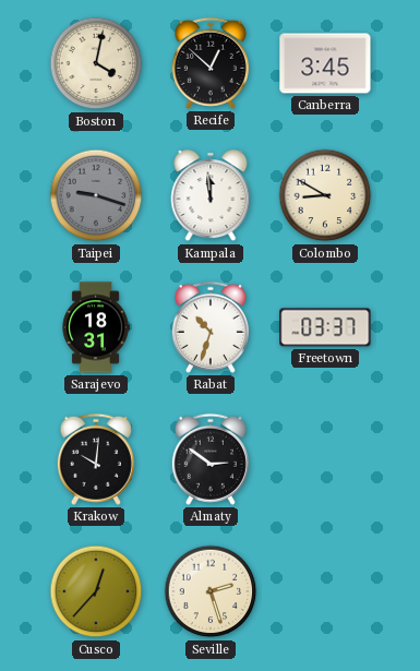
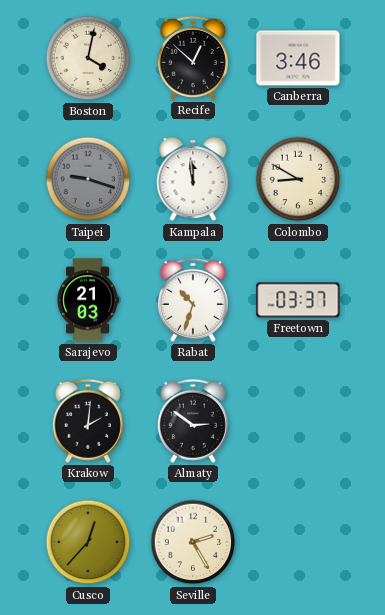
Canberra: 3:45 -> 3:46
Sarajevo: 18:31 -> 21:03
Krakow: 10:01 -> 2:01
Seville: 2:27 -> 2:25
